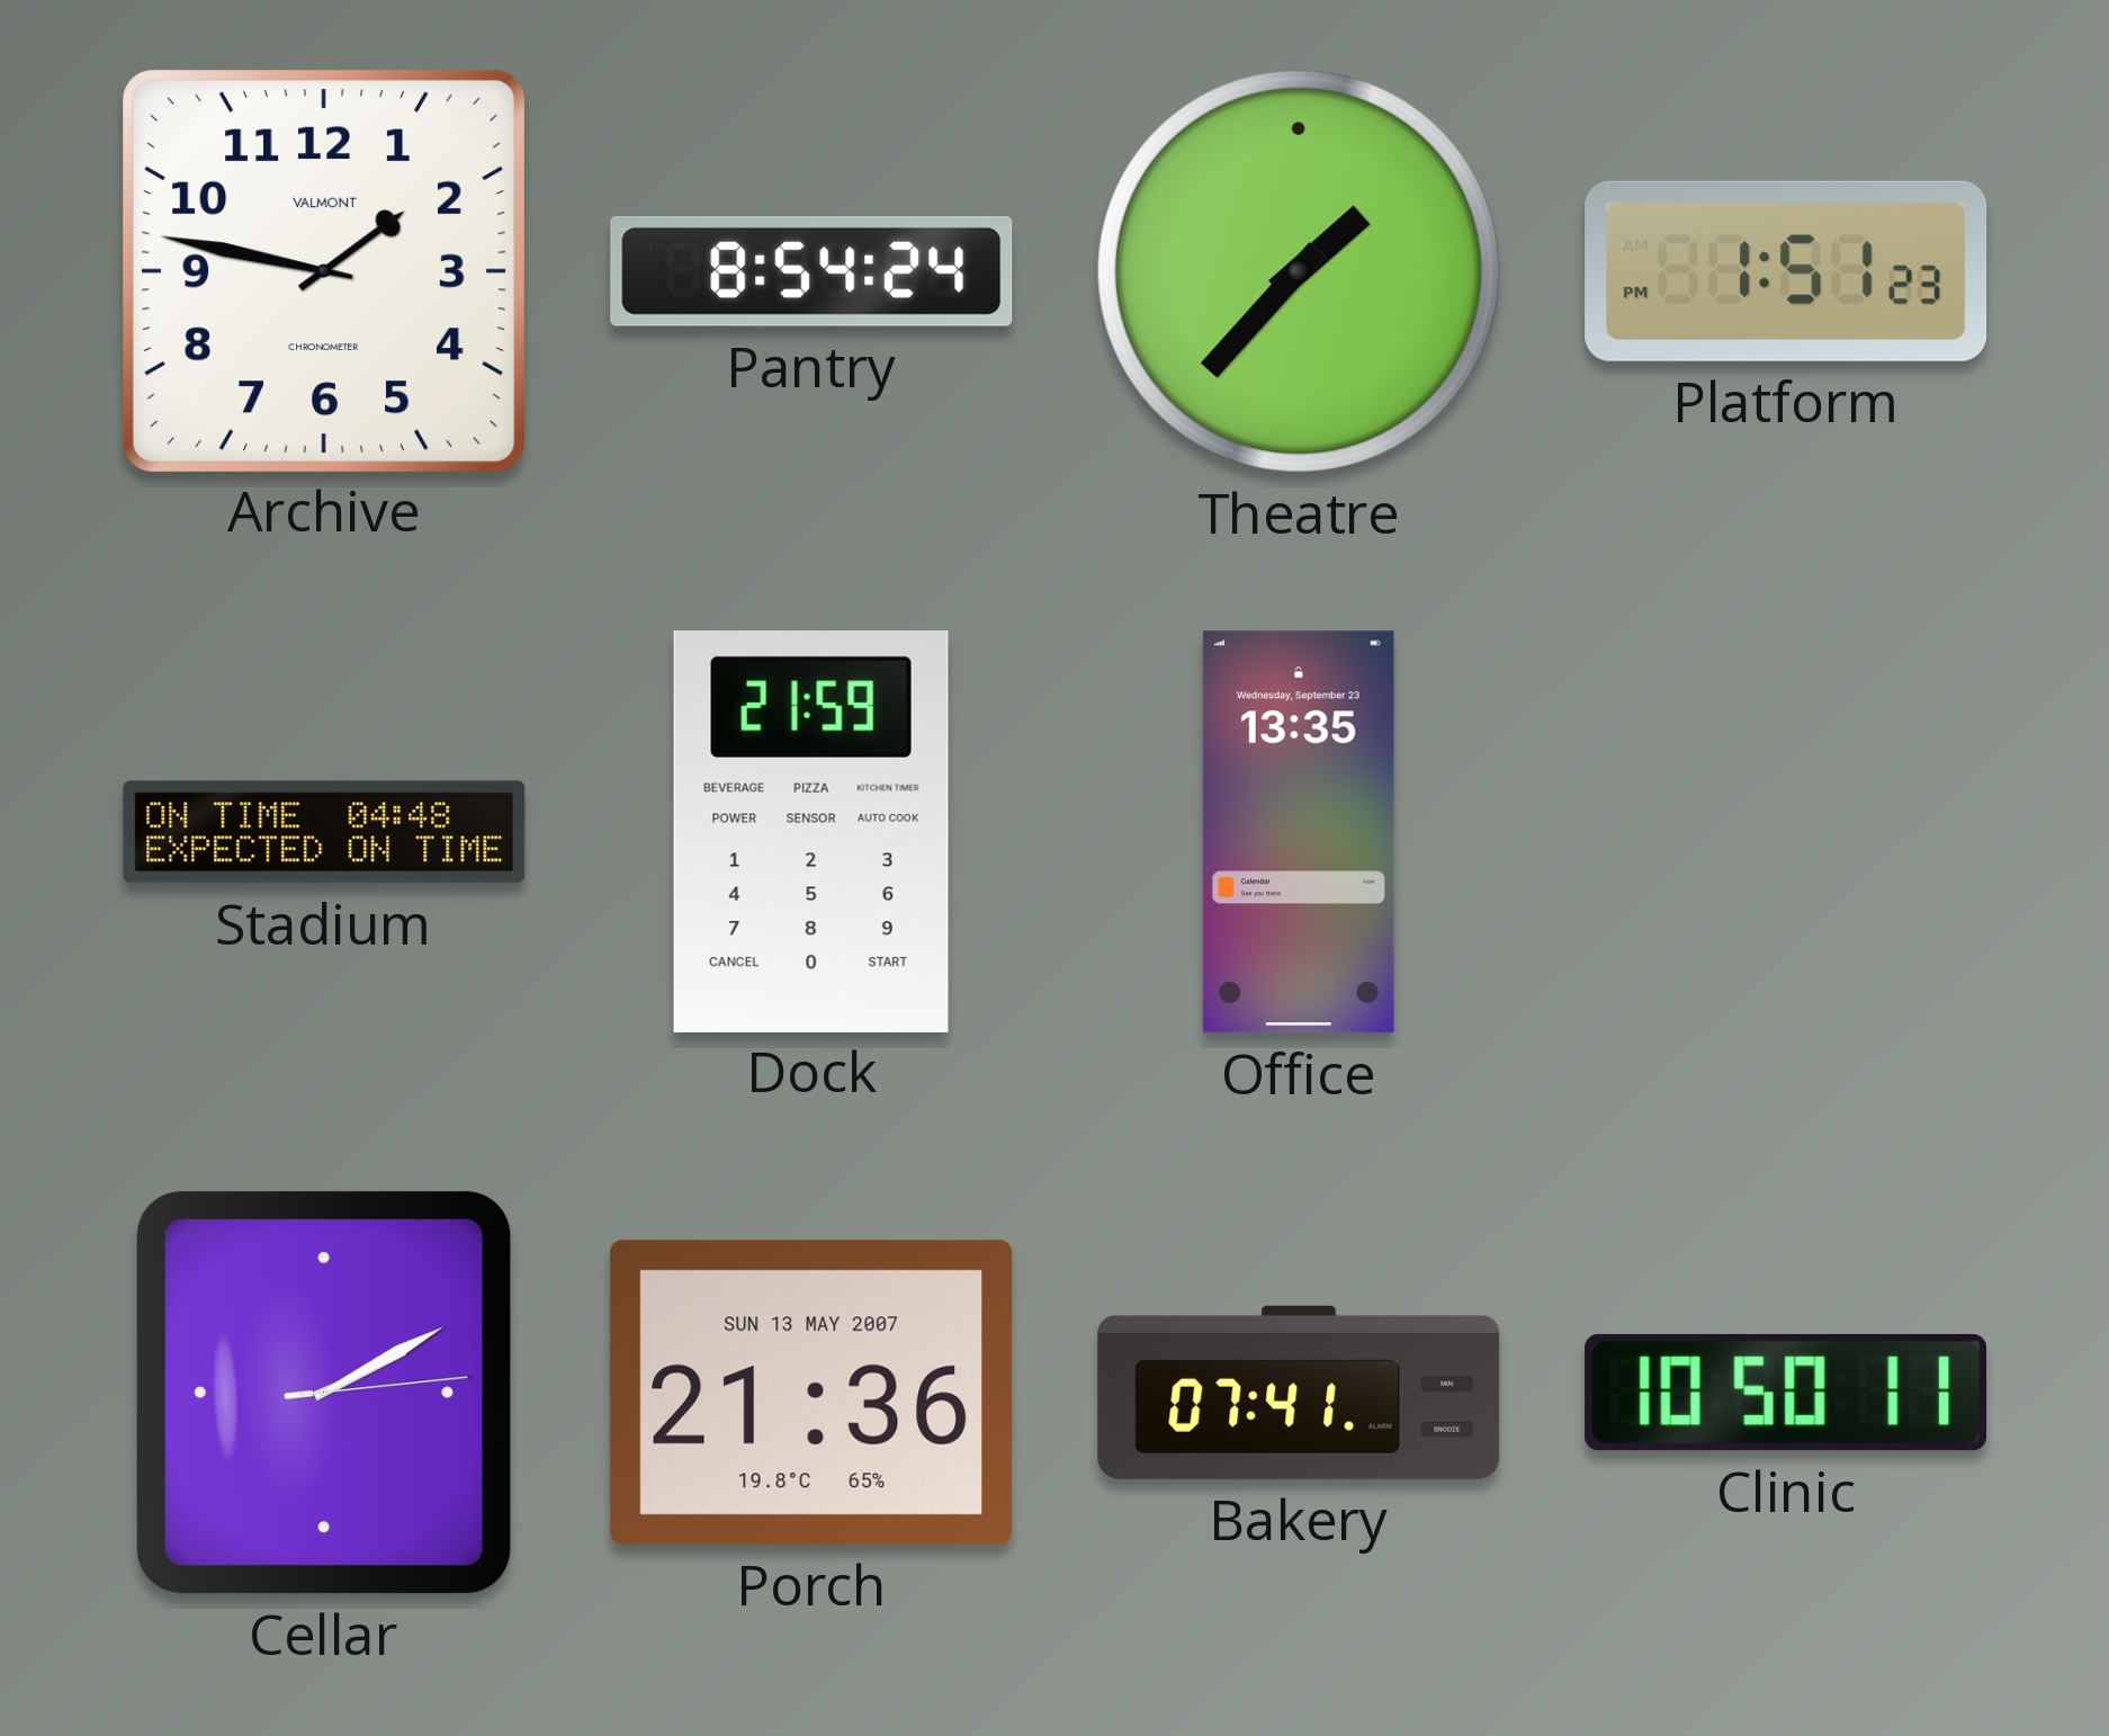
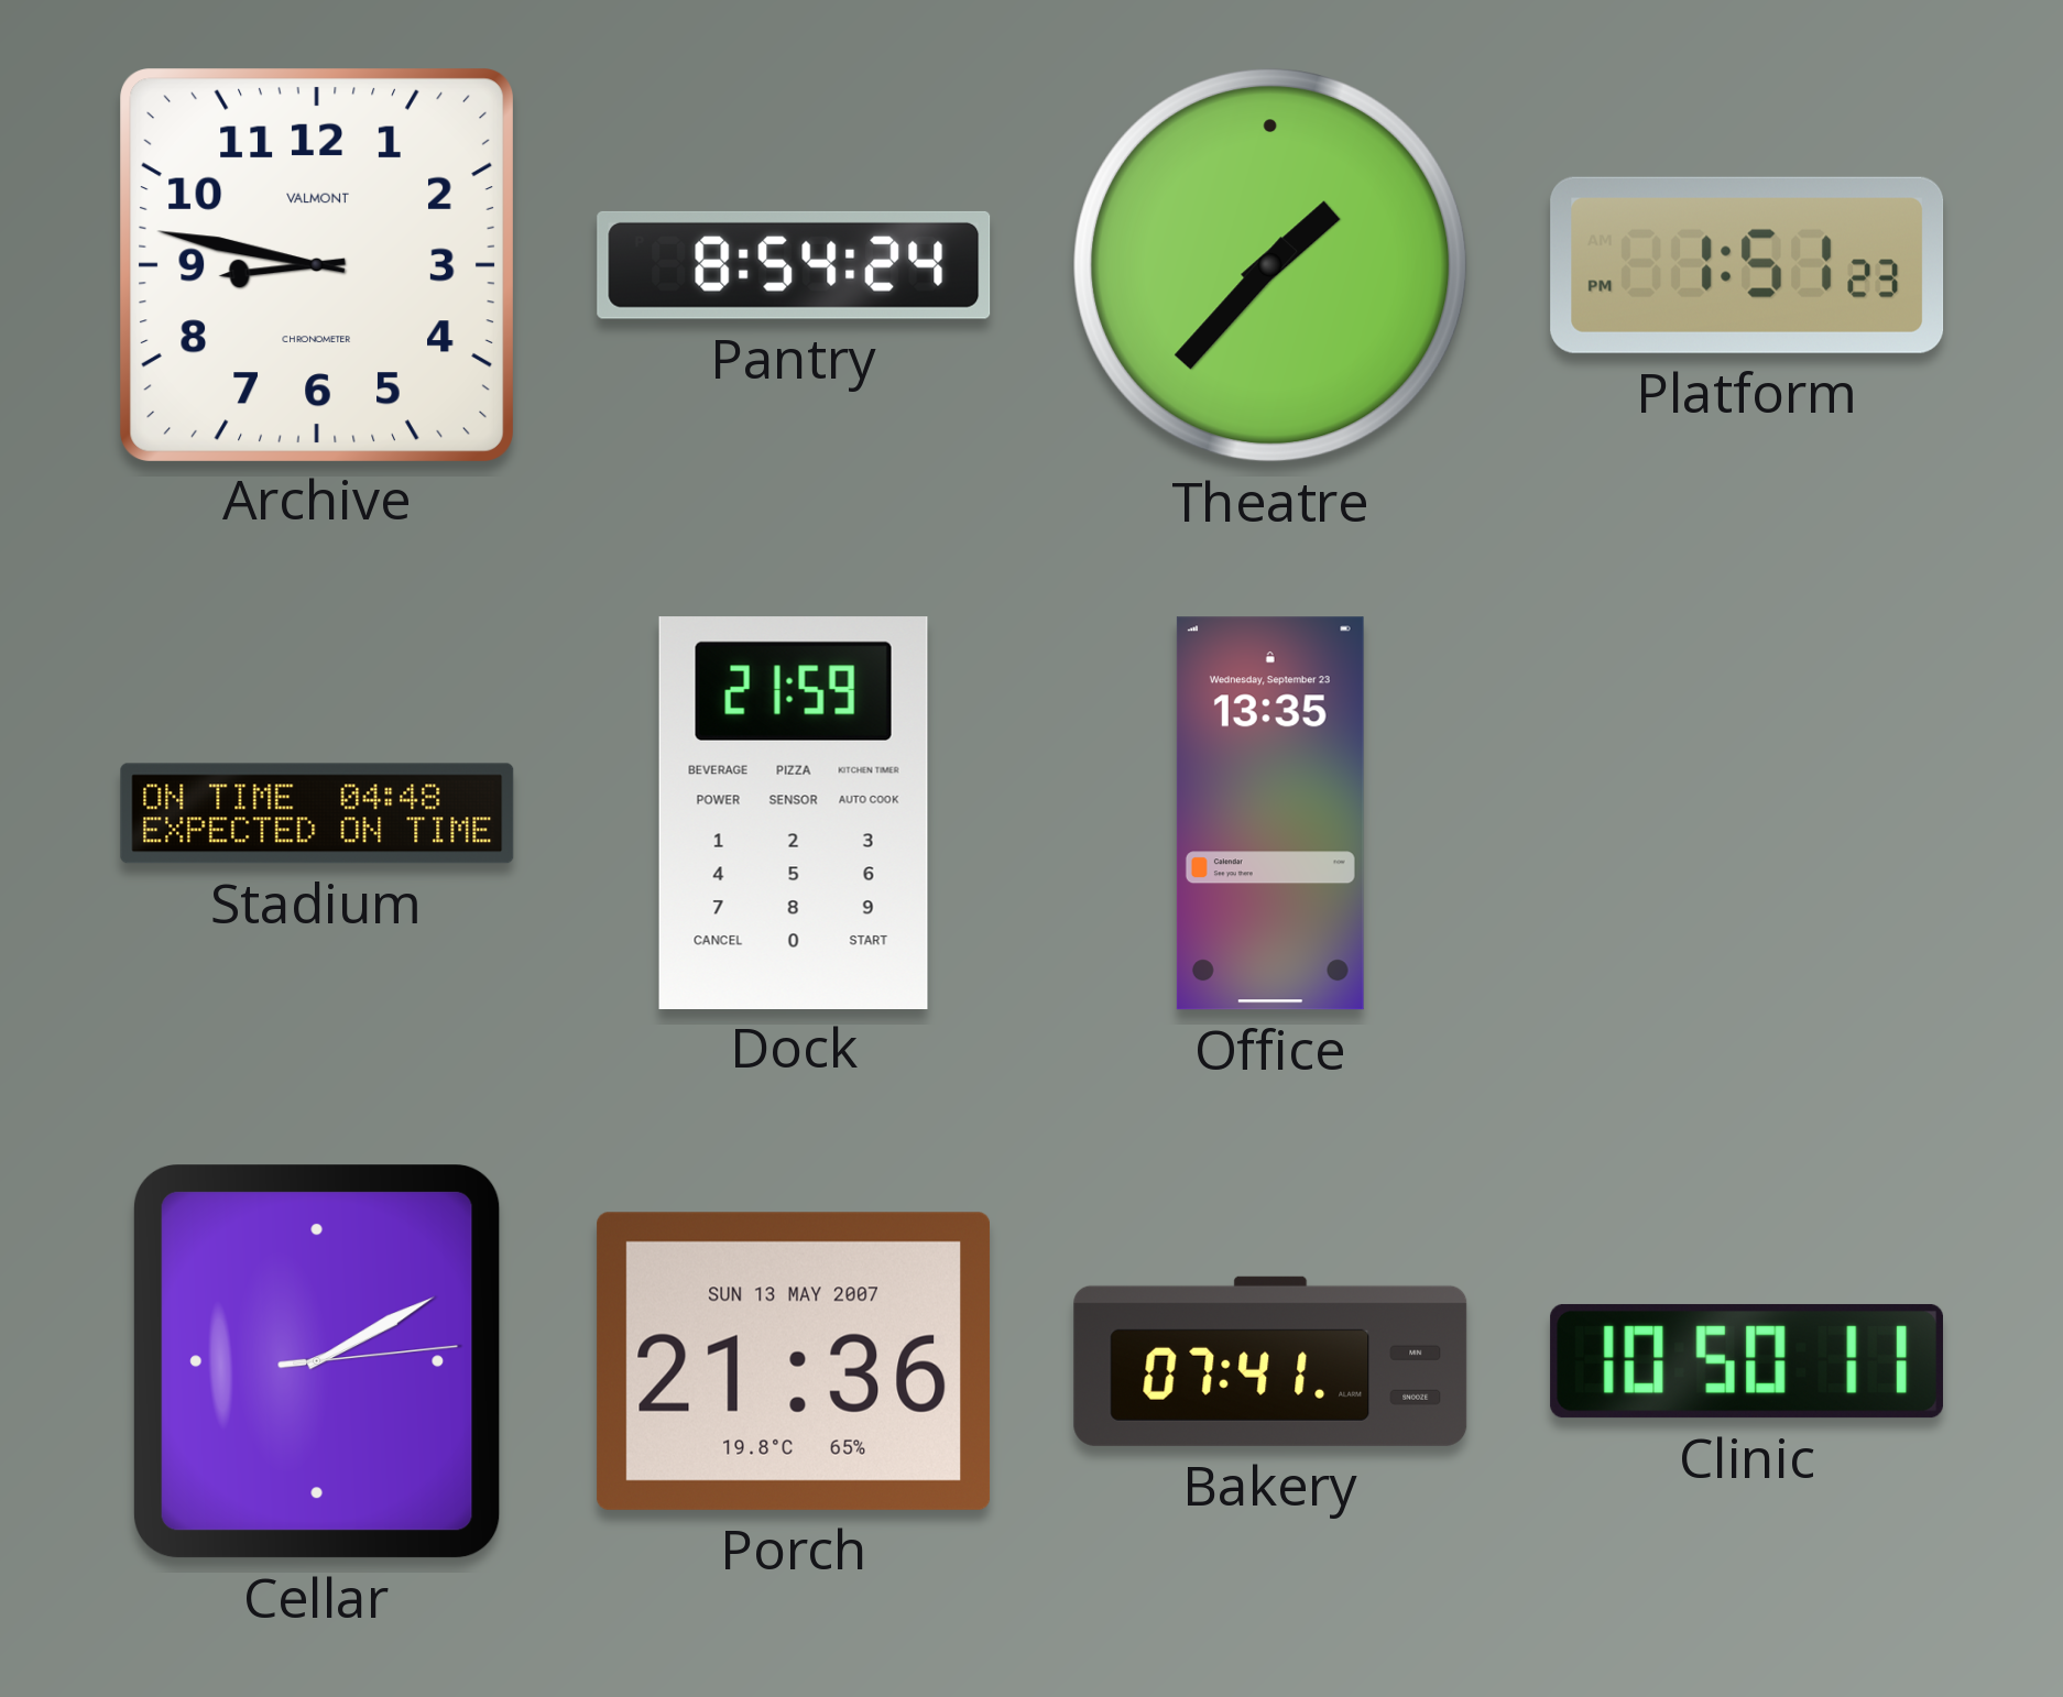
Archive: 1:47 -> 8:47
